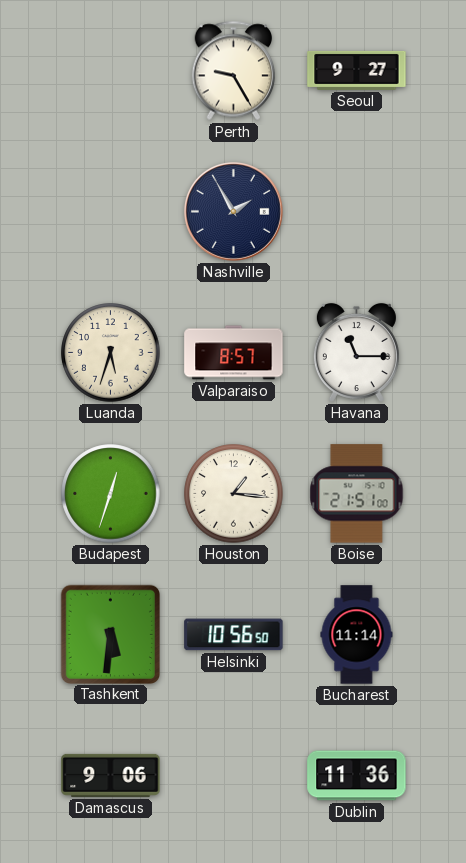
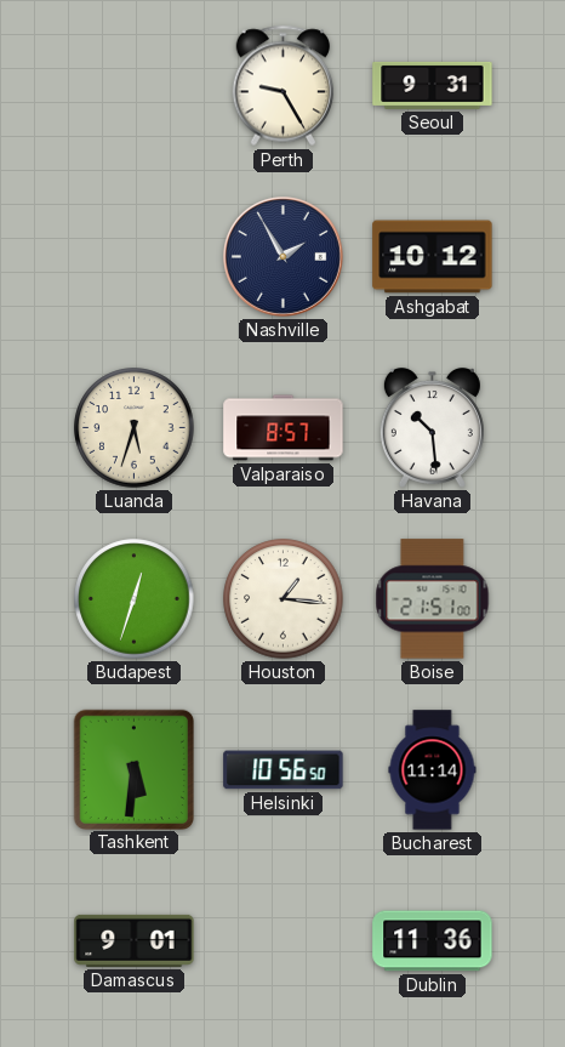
Seoul: 9:27 -> 9:31
Ashgabat: none -> 10:12
Havana: 11:15 -> 10:29
Damascus: 9:06 -> 9:01
